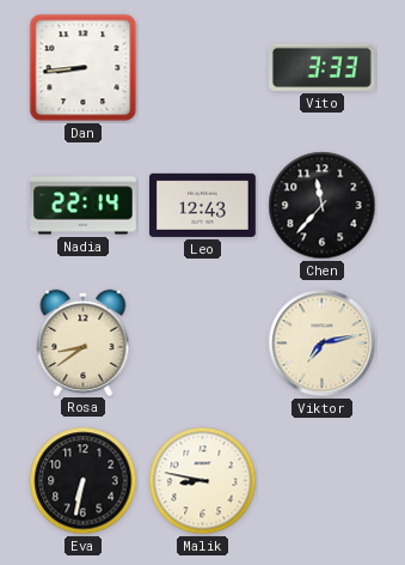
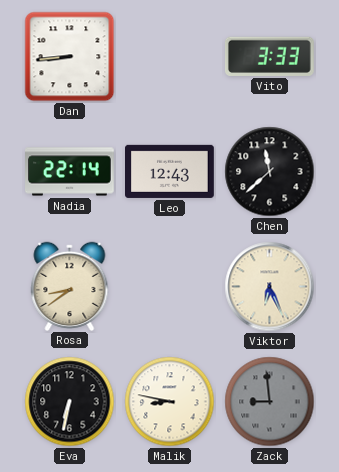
Chen: 11:37 -> 11:38
Viktor: 7:13 -> 6:26
Zack: none -> 8:59
